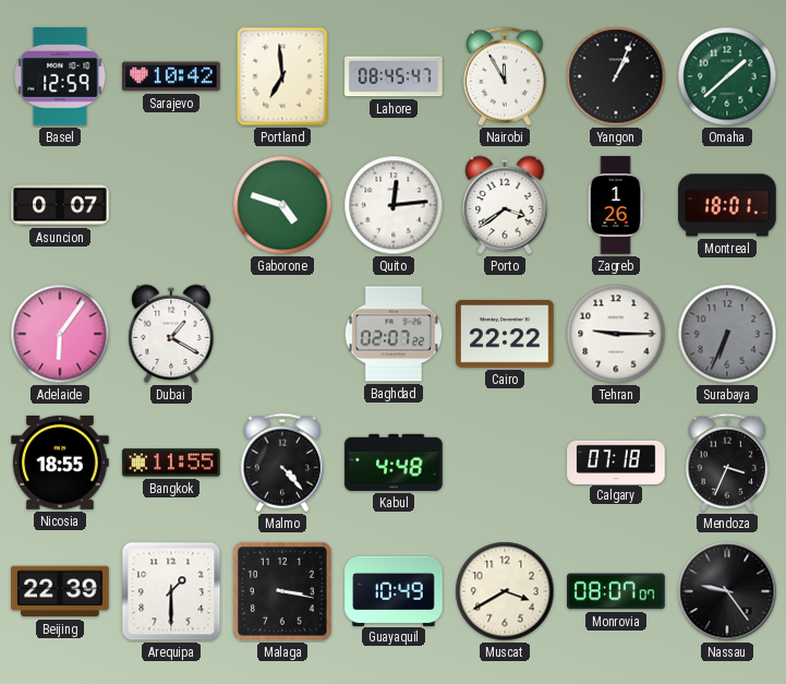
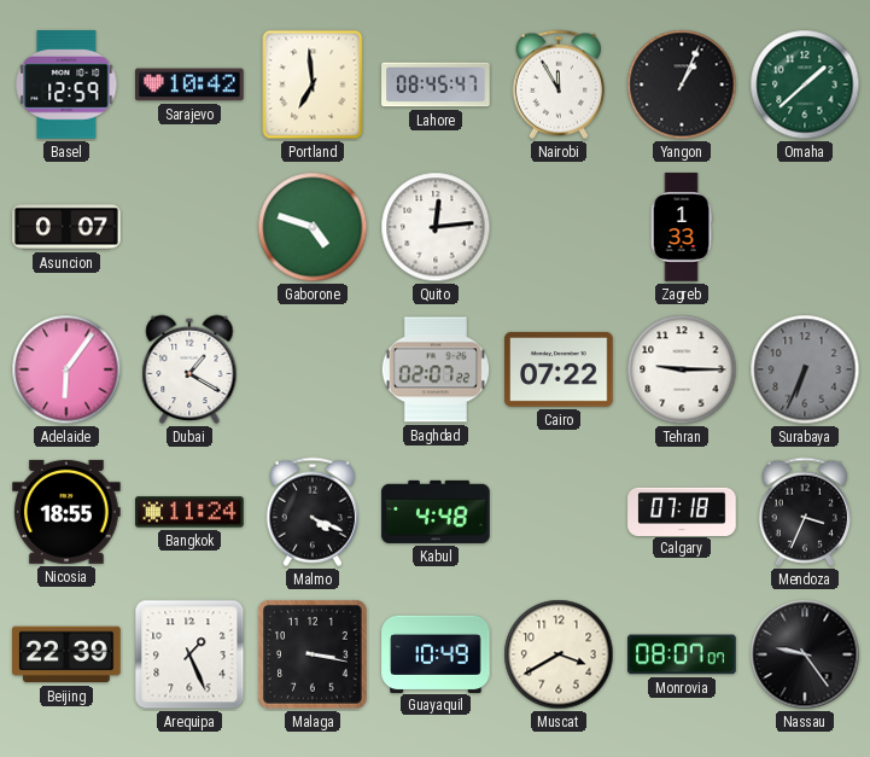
Porto: 3:39 -> none
Zagreb: 1:26 -> 1:33
Montreal: 18:01 -> none
Cairo: 22:22 -> 07:22
Bangkok: 11:55 -> 11:24
Malmo: 4:23 -> 4:19
Arequipa: 1:30 -> 1:26
